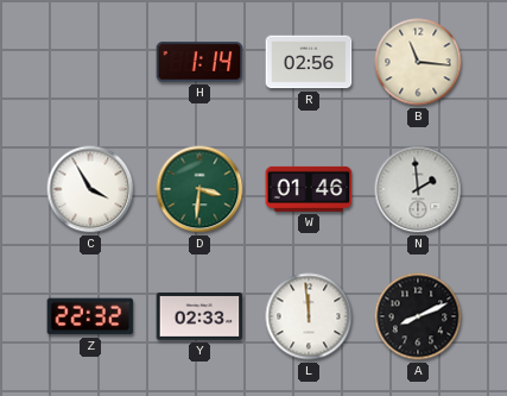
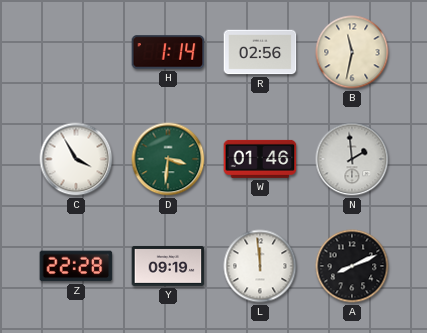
B: 11:16 -> 11:32
Z: 22:32 -> 22:28
Y: 02:33 -> 09:19
